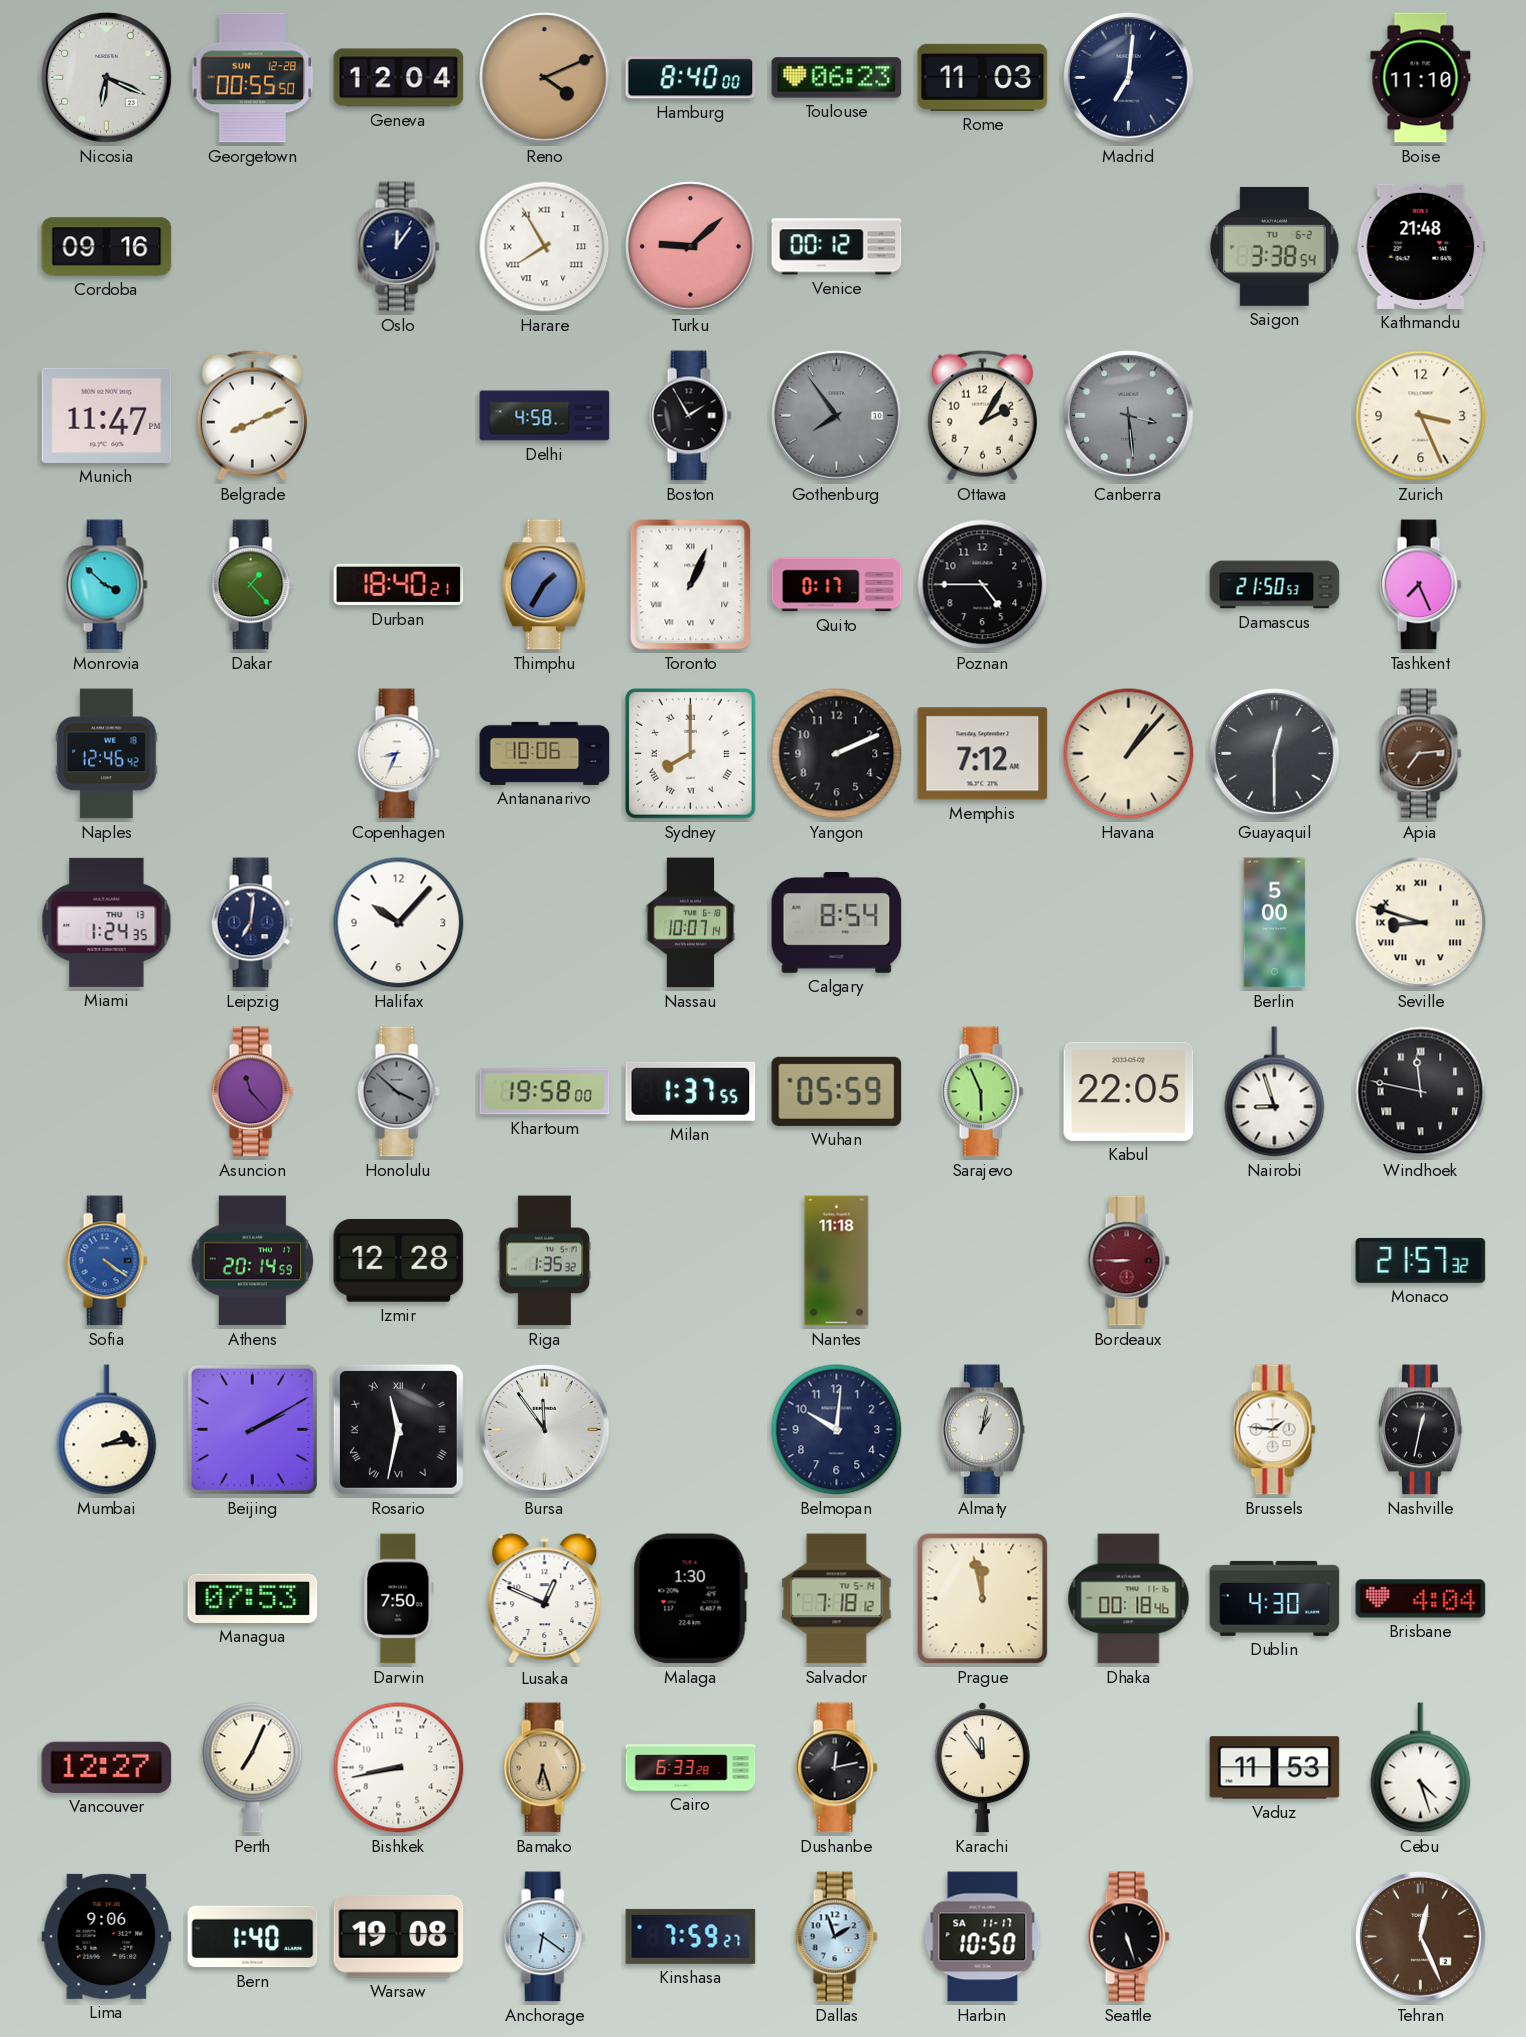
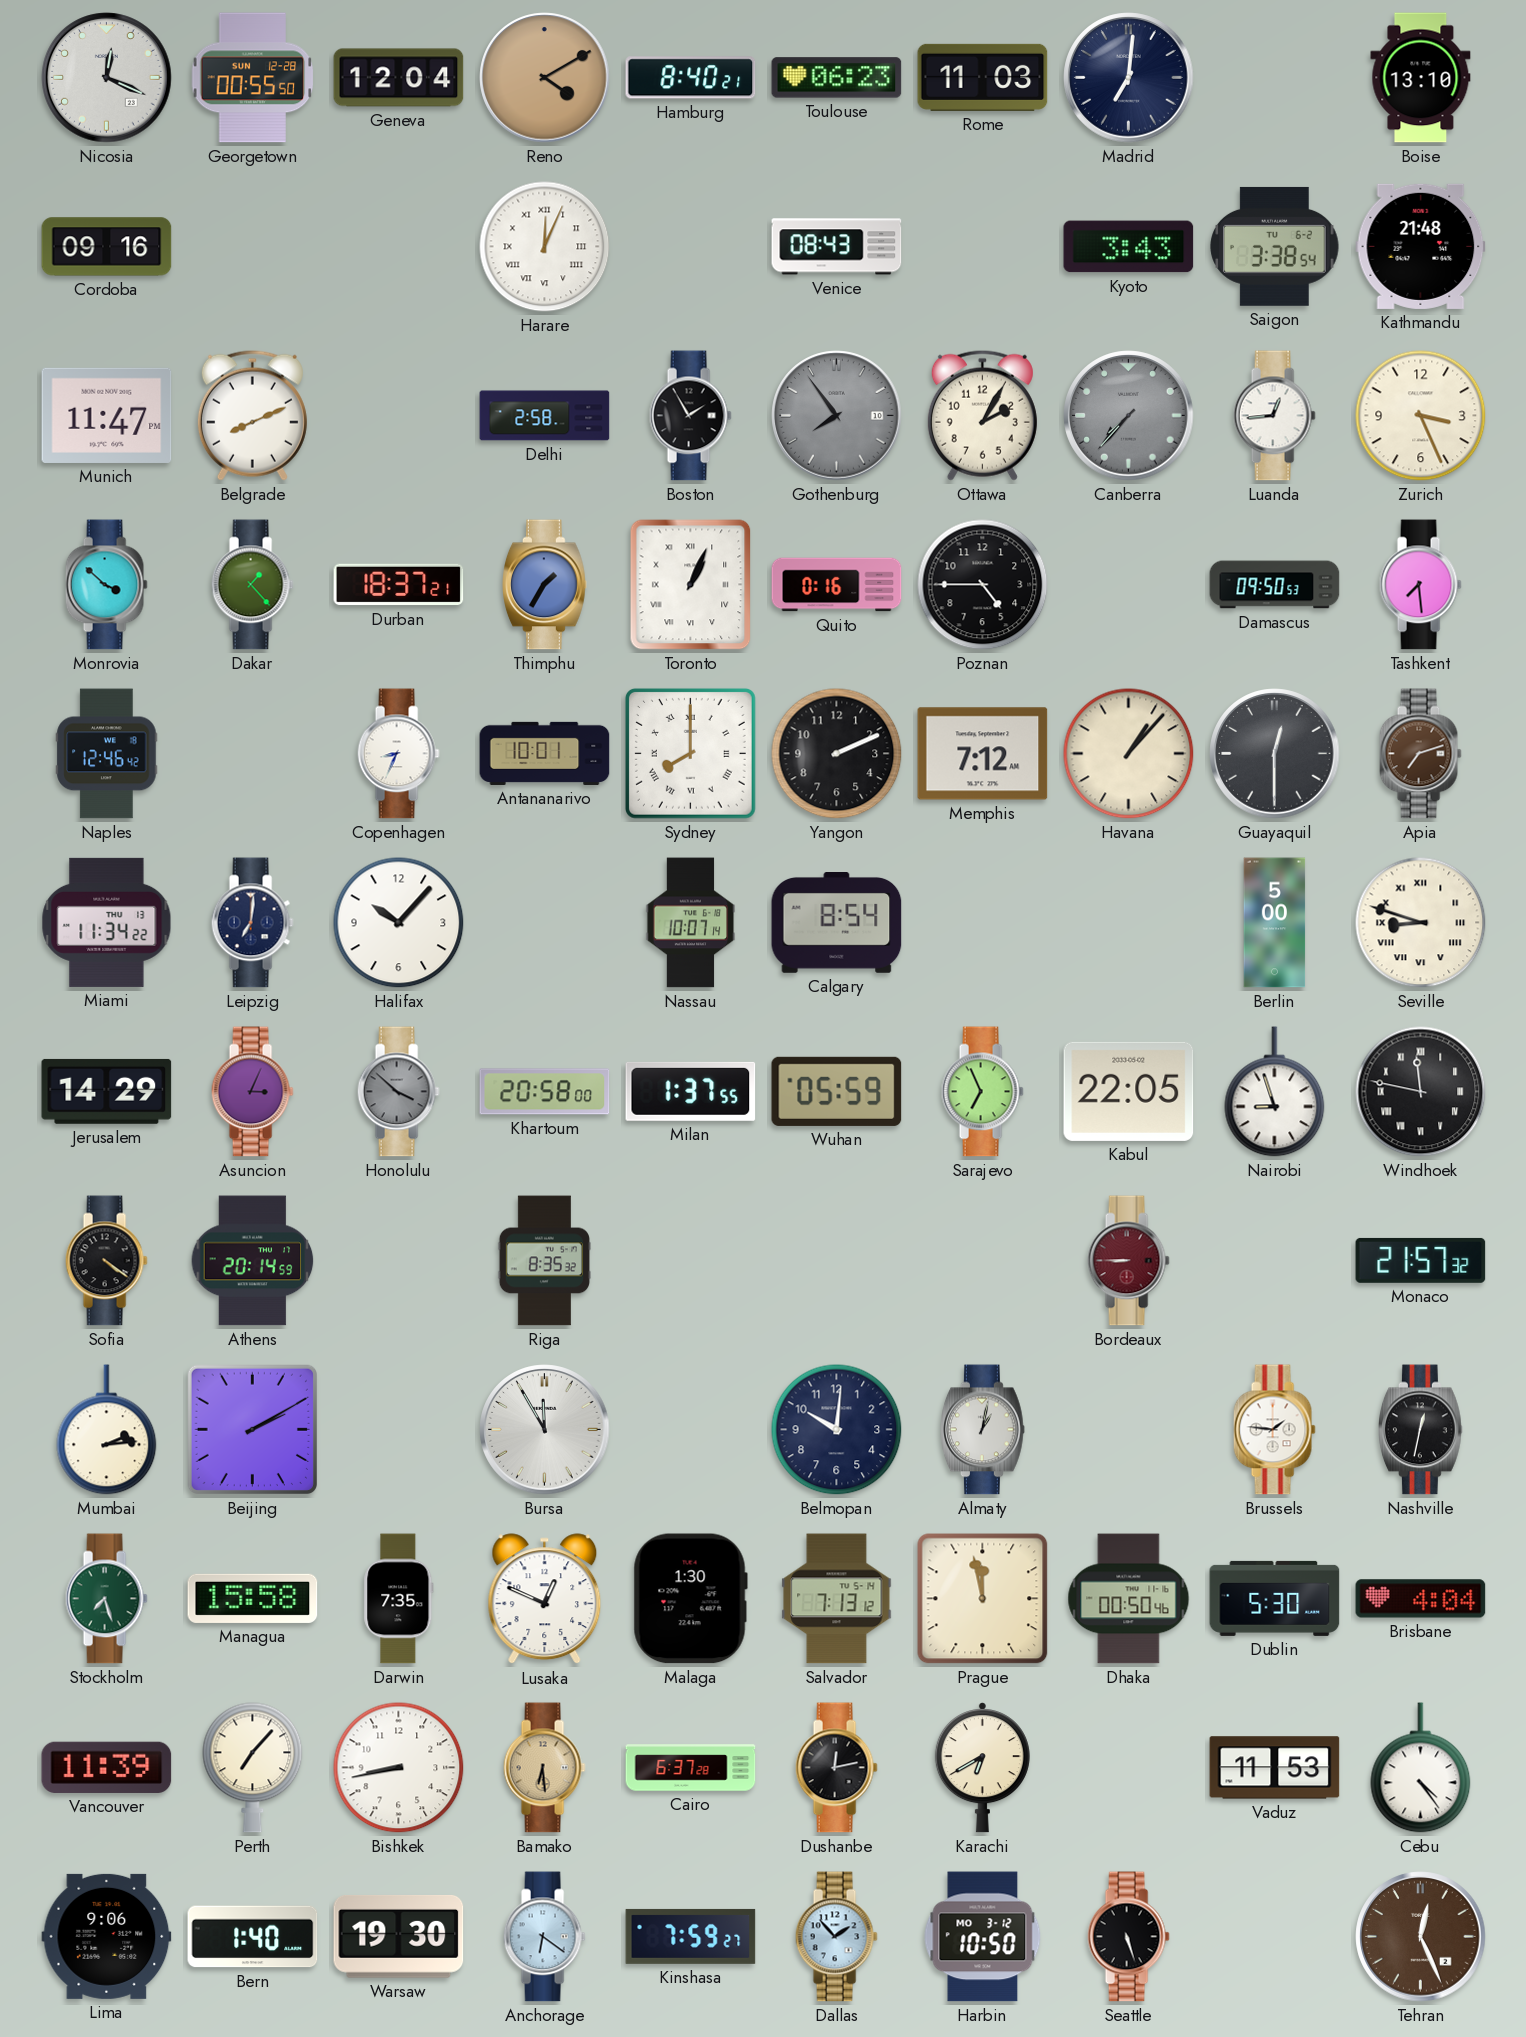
Nicosia: 6:19 -> 12:19
Reno: 4:11 -> 4:10
Hamburg: 8:40:00 -> 8:40:21
Boise: 11:10 -> 13:10
Oslo: 12:06 -> none
Harare: 7:55 -> 12:04
Turku: 9:08 -> none
Venice: 00:12 -> 08:43
Kyoto: none -> 3:43
Delhi: 4:58 -> 2:58
Canberra: 3:29 -> 7:37
Luanda: none -> 12:44
Durban: 18:40 -> 18:37
Quito: 0:17 -> 0:16
Damascus: 21:50 -> 09:50
Tashkent: 7:26 -> 7:29
Antananarivo: 10:06 -> 10:01
Apia: 7:14 -> 7:12
Miami: 1:24 -> 11:34
Jerusalem: none -> 14:29
Asuncion: 11:23 -> 3:04
Khartoum: 19:58 -> 20:58
Sarajevo: 5:56 -> 6:56
Sofia dial: blue -> black
Izmir: 12:28 -> none
Riga: 1:35 -> 8:35
Nantes: 11:18 -> none
Rosario: 11:32 -> none
Bursa: 11:54 -> 11:55
Stockholm: none -> 7:27
Managua: 07:53 -> 15:58
Darwin: 7:50 -> 7:35
Salvador: 7:18 -> 7:13
Dhaka: 00:18 -> 00:50
Dublin: 4:30 -> 5:30
Vancouver: 12:27 -> 11:39
Perth: 7:04 -> 7:07
Bamako: 6:27 -> 6:29
Cairo: 6:33 -> 6:37
Karachi: 11:54 -> 6:40
Cebu: 4:27 -> 4:24
Warsaw: 19:08 -> 19:30
Dallas: 1:57 -> 1:53
Harbin date: SA 11-17 -> MO 3-12
